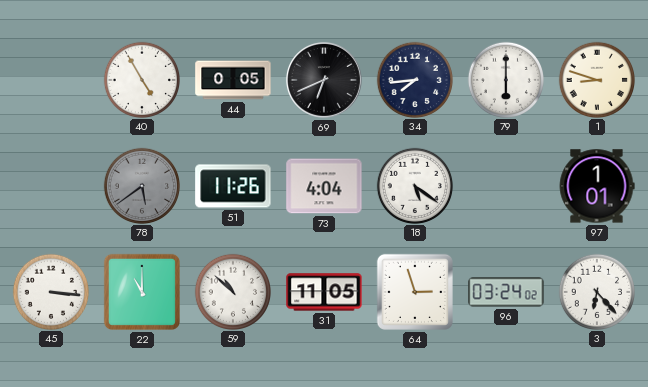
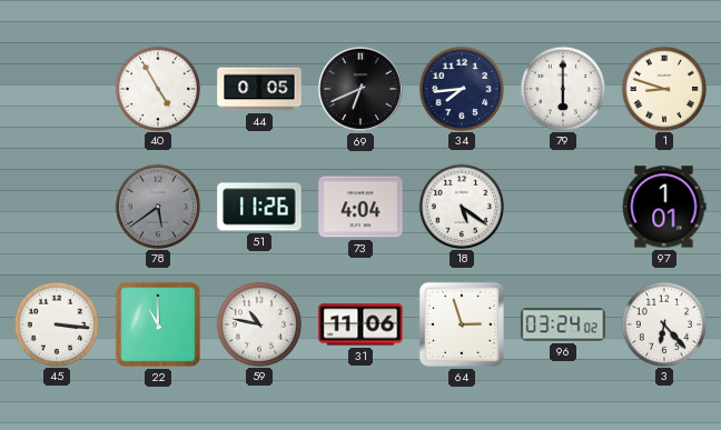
59: 10:52 -> 10:47
31: 11:05 -> 11:06
